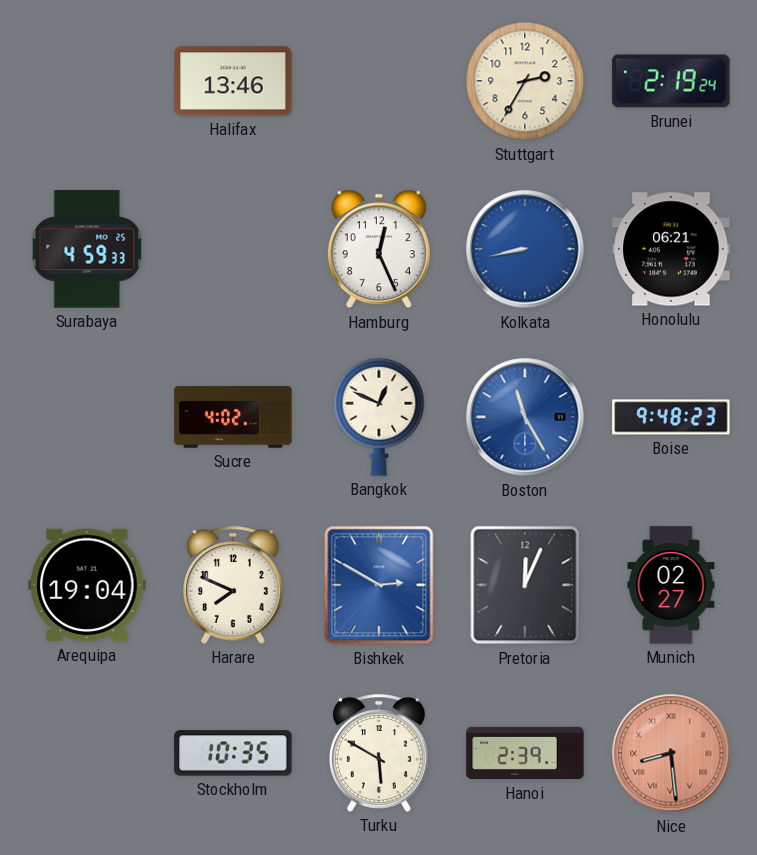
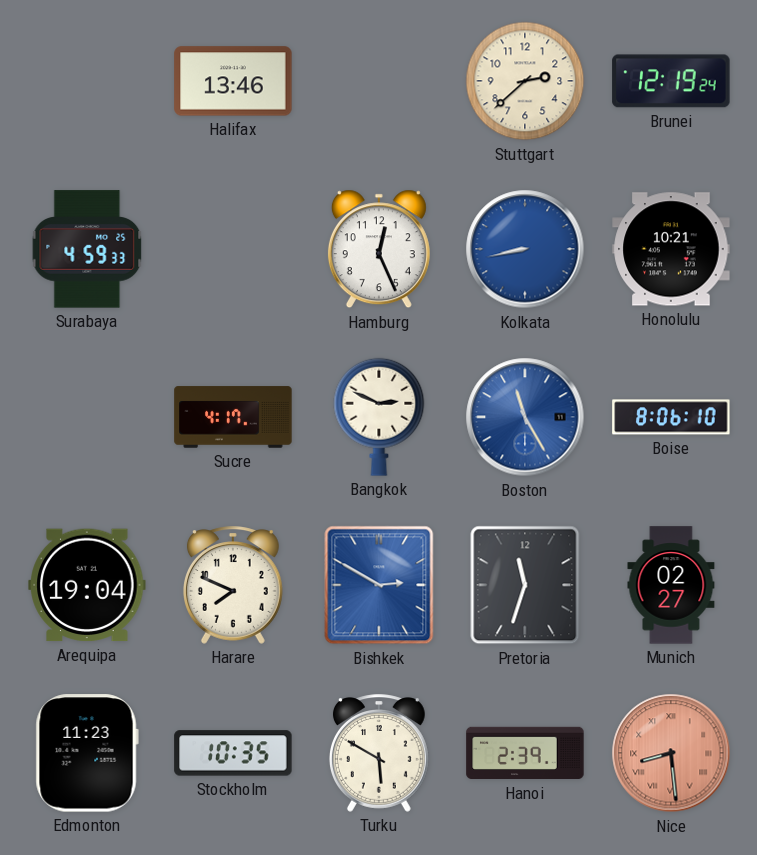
Stuttgart: 2:35 -> 2:38
Brunei: 2:19 -> 12:19
Honolulu: 06:21 -> 10:21
Sucre: 4:02 -> 4:17
Bangkok: 12:49 -> 2:49
Boise: 9:48 -> 8:06
Pretoria: 12:04 -> 11:33
Edmonton: none -> 11:23
